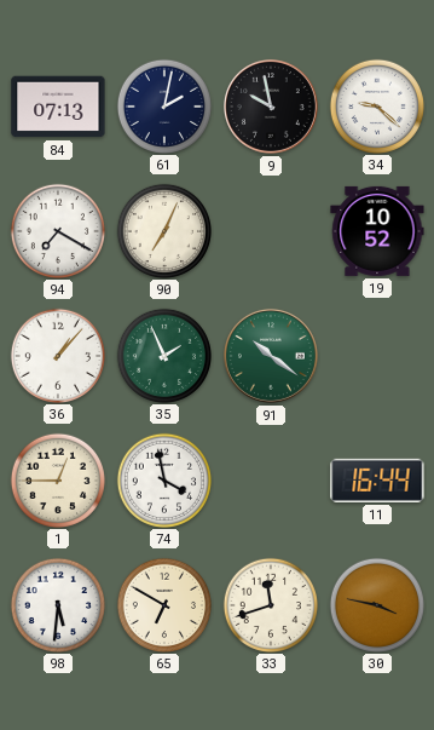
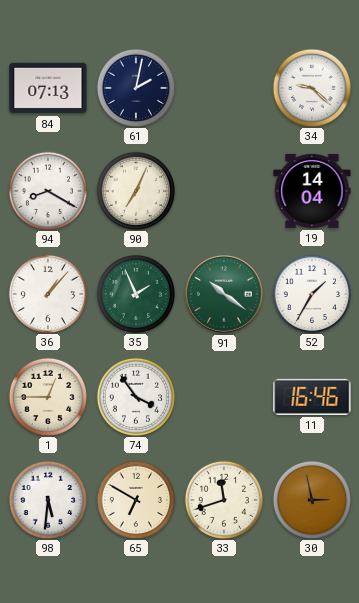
9: 9:58 -> none
94: 7:20 -> 8:20
19: 10:52 -> 14:04
52: none -> 1:35
74: 3:58 -> 3:54
11: 16:44 -> 16:46
30: 3:47 -> 2:58
